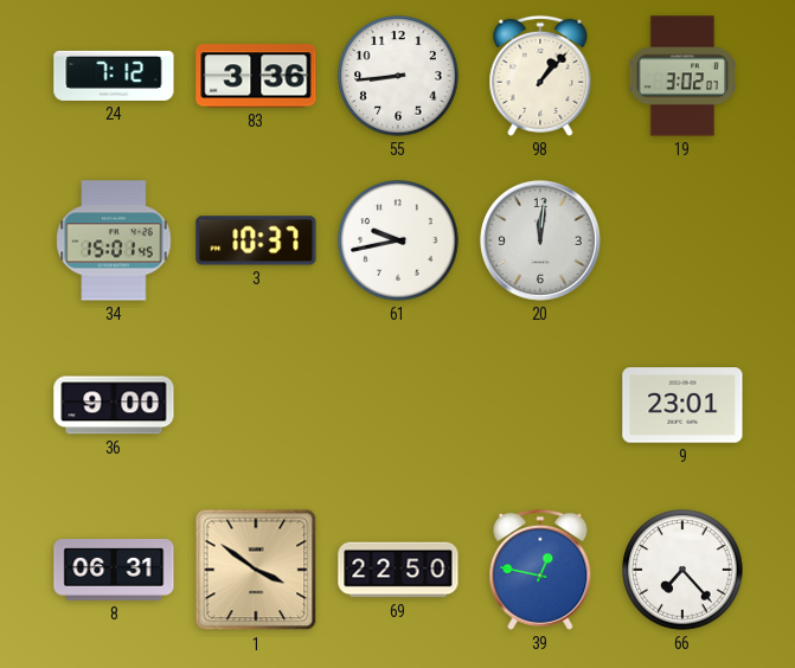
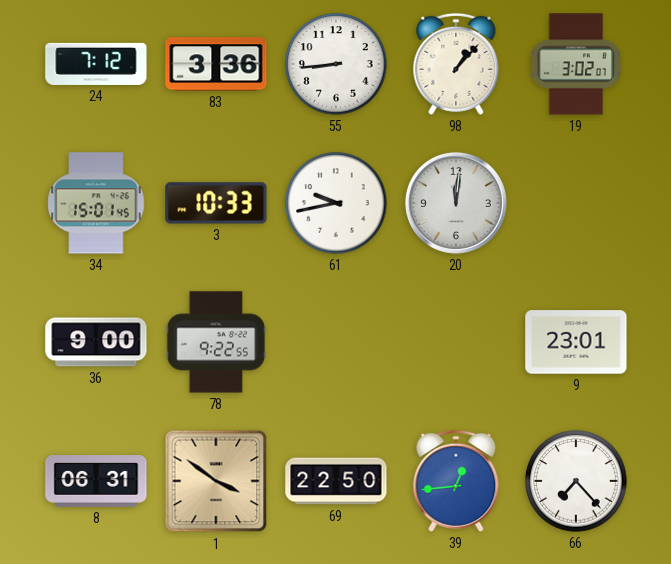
3: 10:37 -> 10:33
78: none -> 9:22
39: 12:47 -> 12:44
